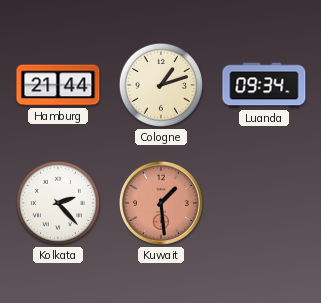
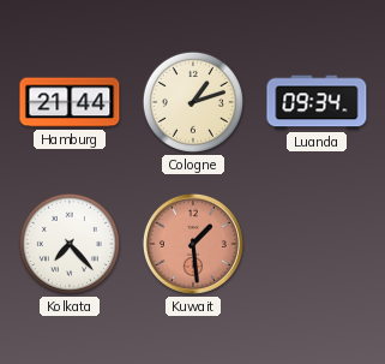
Kolkata: 2:23 -> 7:23
